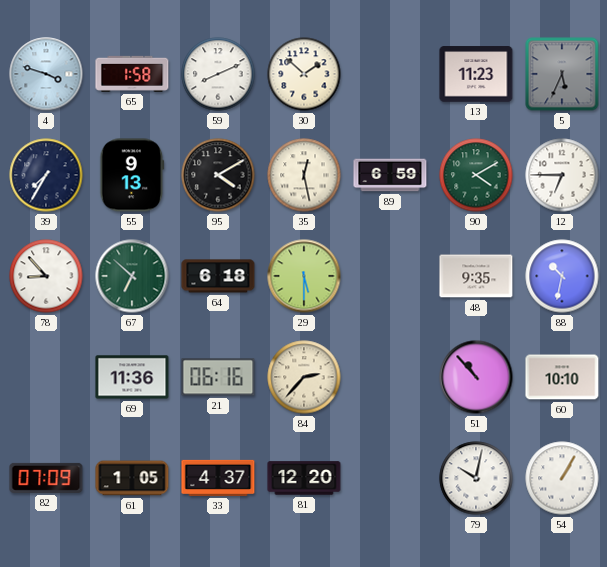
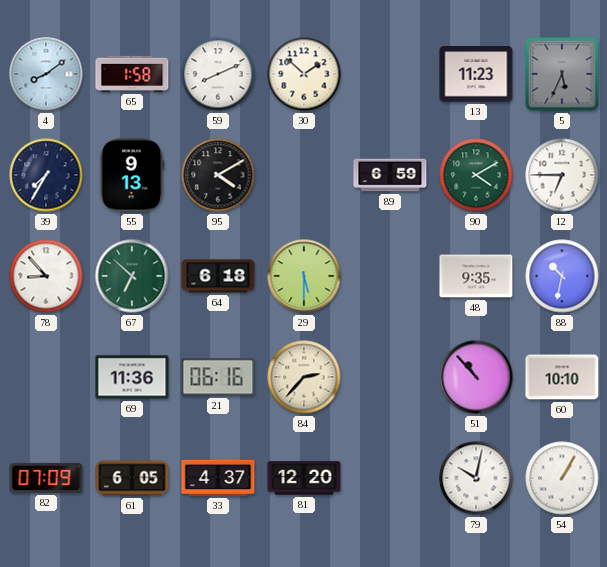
4: 3:48 -> 8:09
35: 12:28 -> none
61: 1:05 -> 6:05
